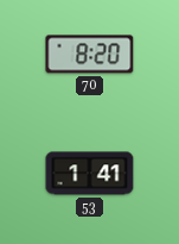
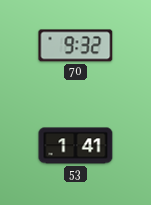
70: 8:20 -> 9:32
